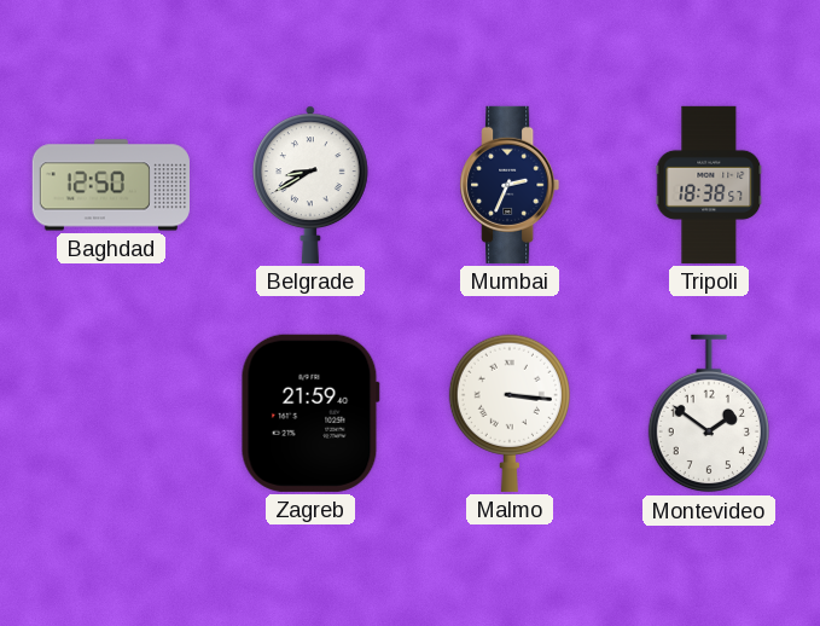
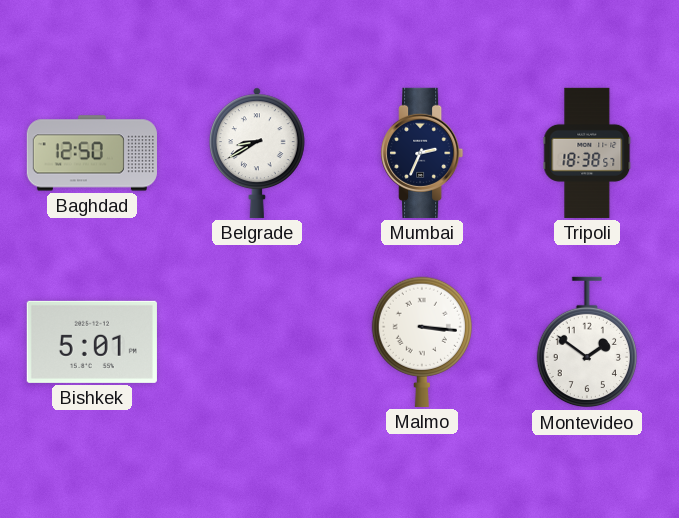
Bishkek: none -> 5:01
Zagreb: 21:59 -> none
